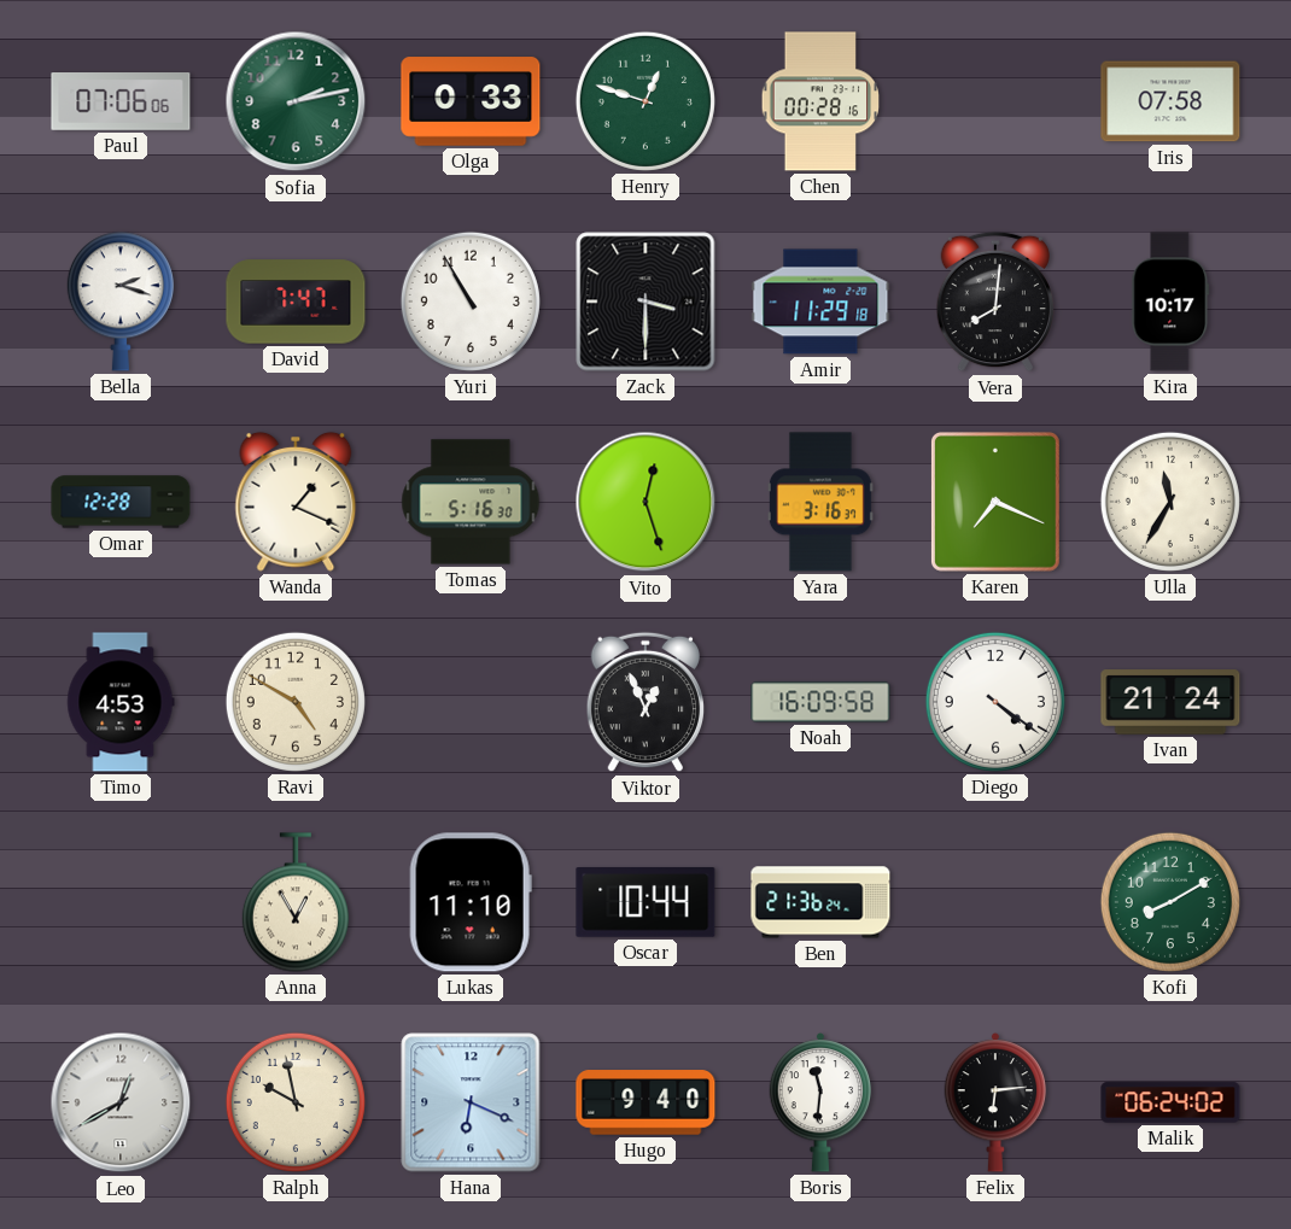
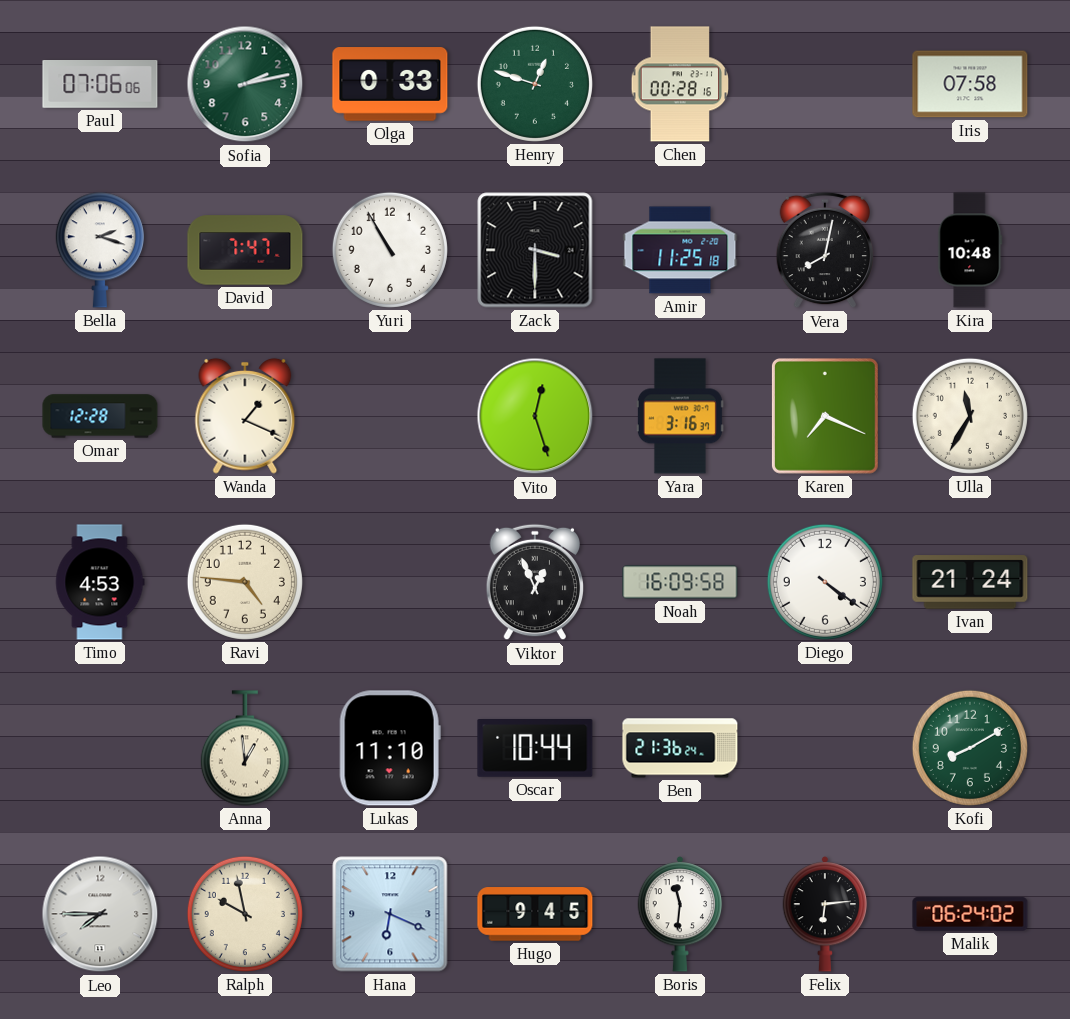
Amir: 11:29 -> 11:25
Vera: 8:01 -> 8:02
Kira: 10:17 -> 10:48
Tomas: 5:16 -> none
Ravi: 4:50 -> 4:46
Anna: 12:55 -> 12:59
Leo: 12:40 -> 7:45
Hugo: 9:40 -> 9:45
